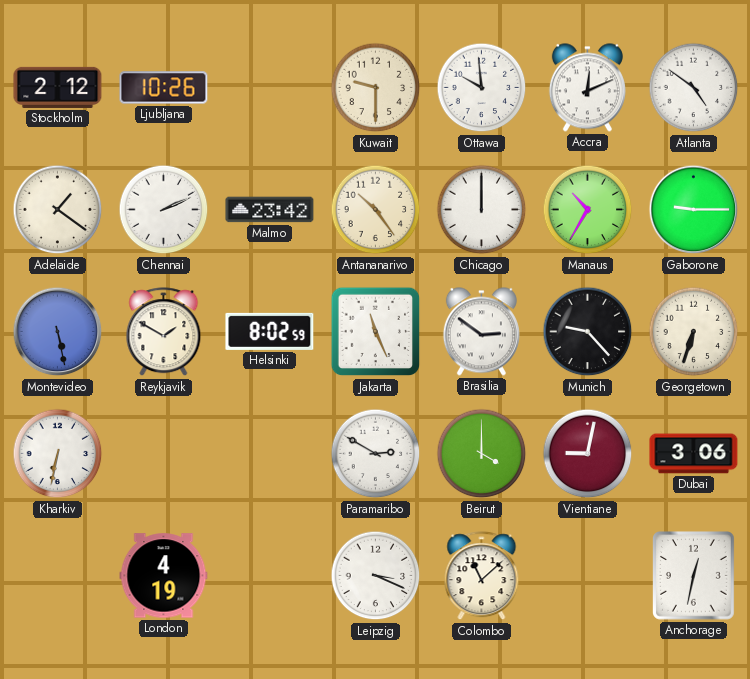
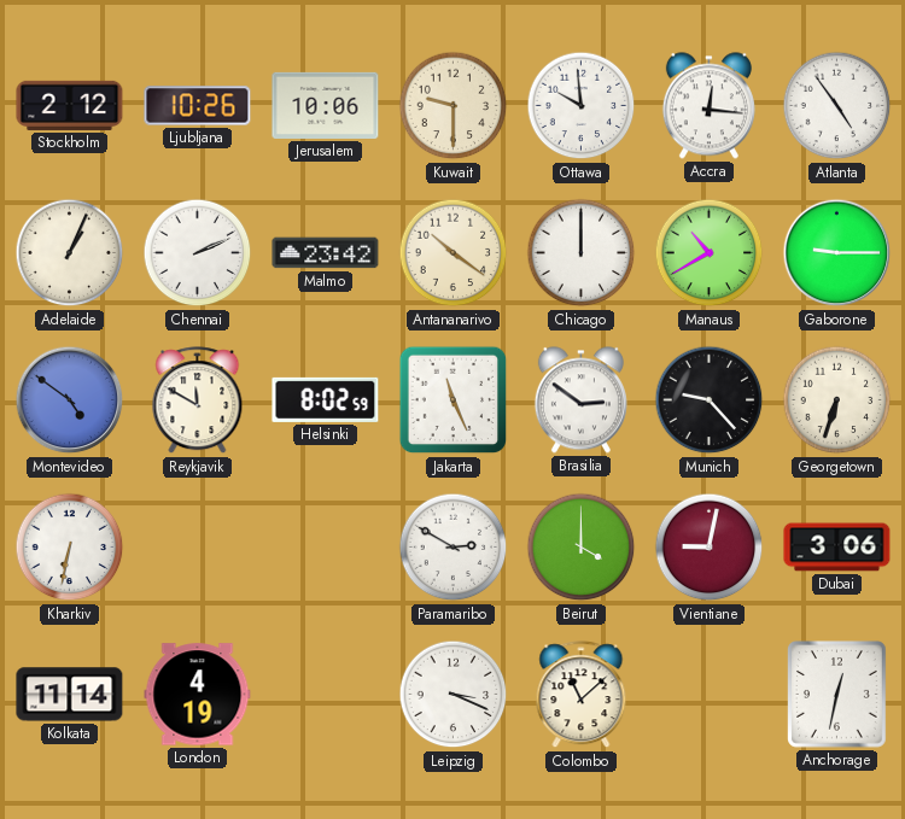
Jerusalem: none -> 10:06
Accra: 12:11 -> 12:16
Atlanta: 4:51 -> 4:54
Adelaide: 1:21 -> 1:04
Antananarivo: 10:24 -> 10:21
Manaus: 10:35 -> 10:40
Montevideo: 5:28 -> 4:51
Reykjavik: 1:50 -> 11:50
Kolkata: none -> 11:14
